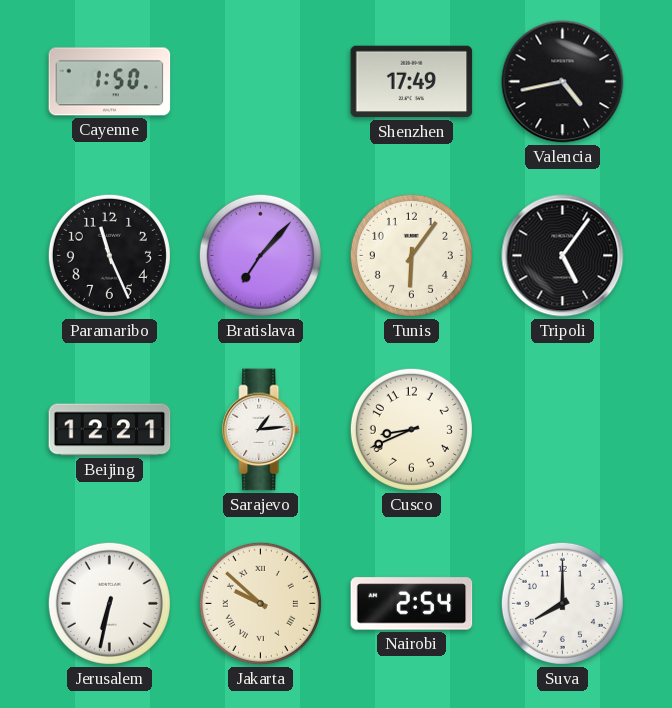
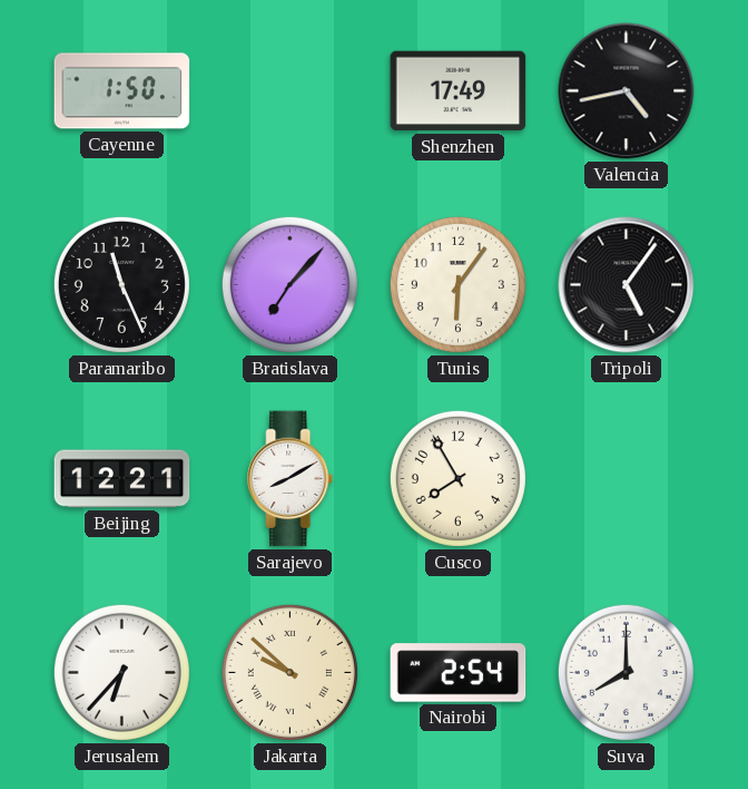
Sarajevo: 1:14 -> 8:10
Cusco: 8:41 -> 7:55
Jerusalem: 6:32 -> 6:37
